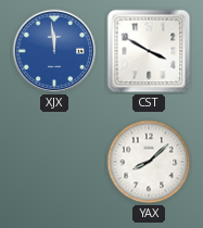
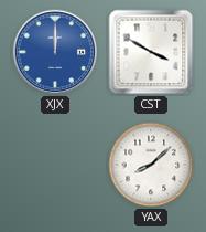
XJX: 11:59 -> 12:00
